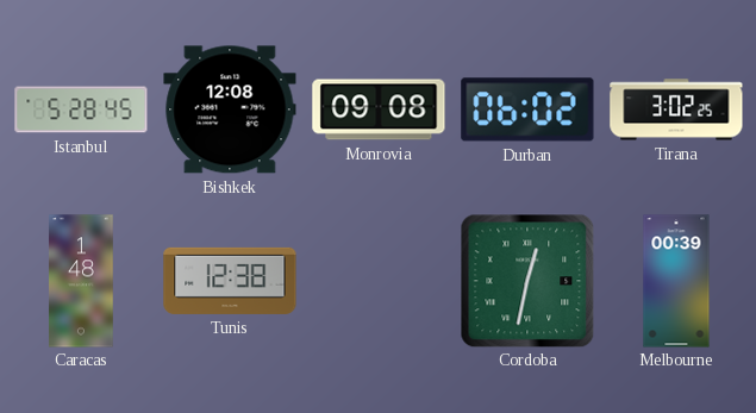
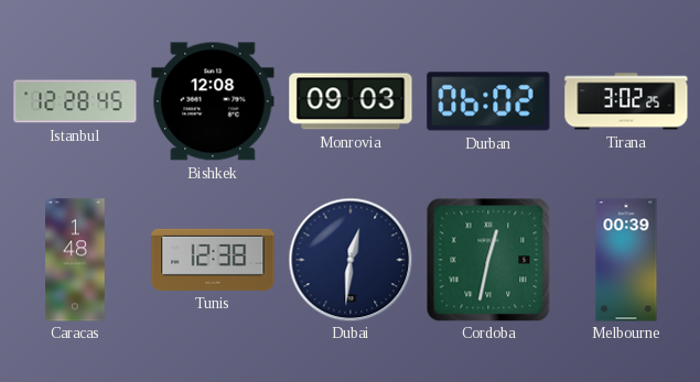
Istanbul: 5:28 -> 12:28
Monrovia: 09:08 -> 09:03
Dubai: none -> 12:31
